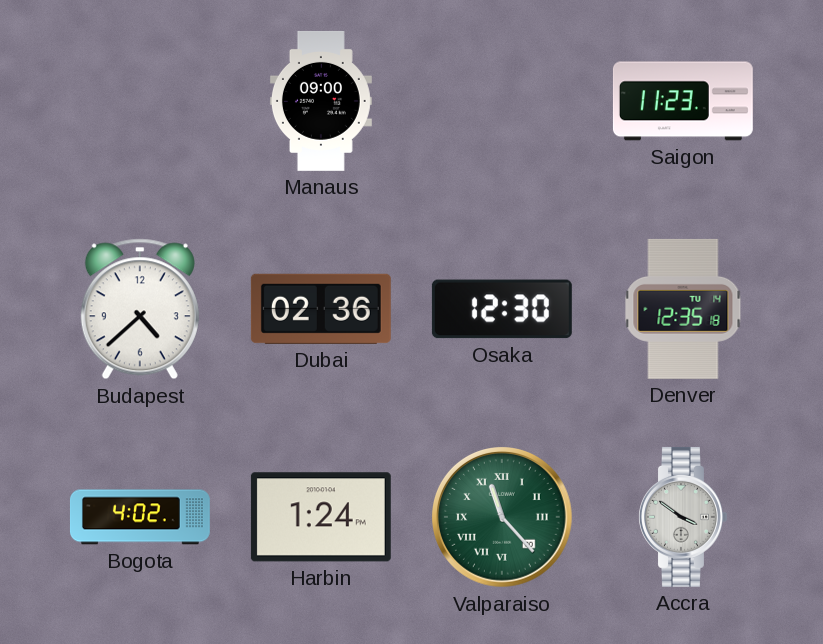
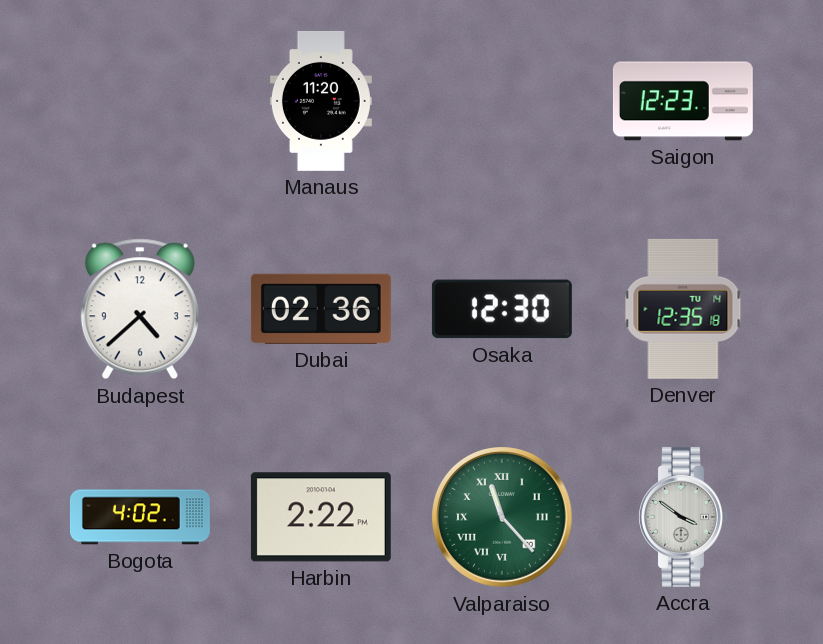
Manaus: 09:00 -> 11:20
Saigon: 11:23 -> 12:23
Harbin: 1:24 -> 2:22
